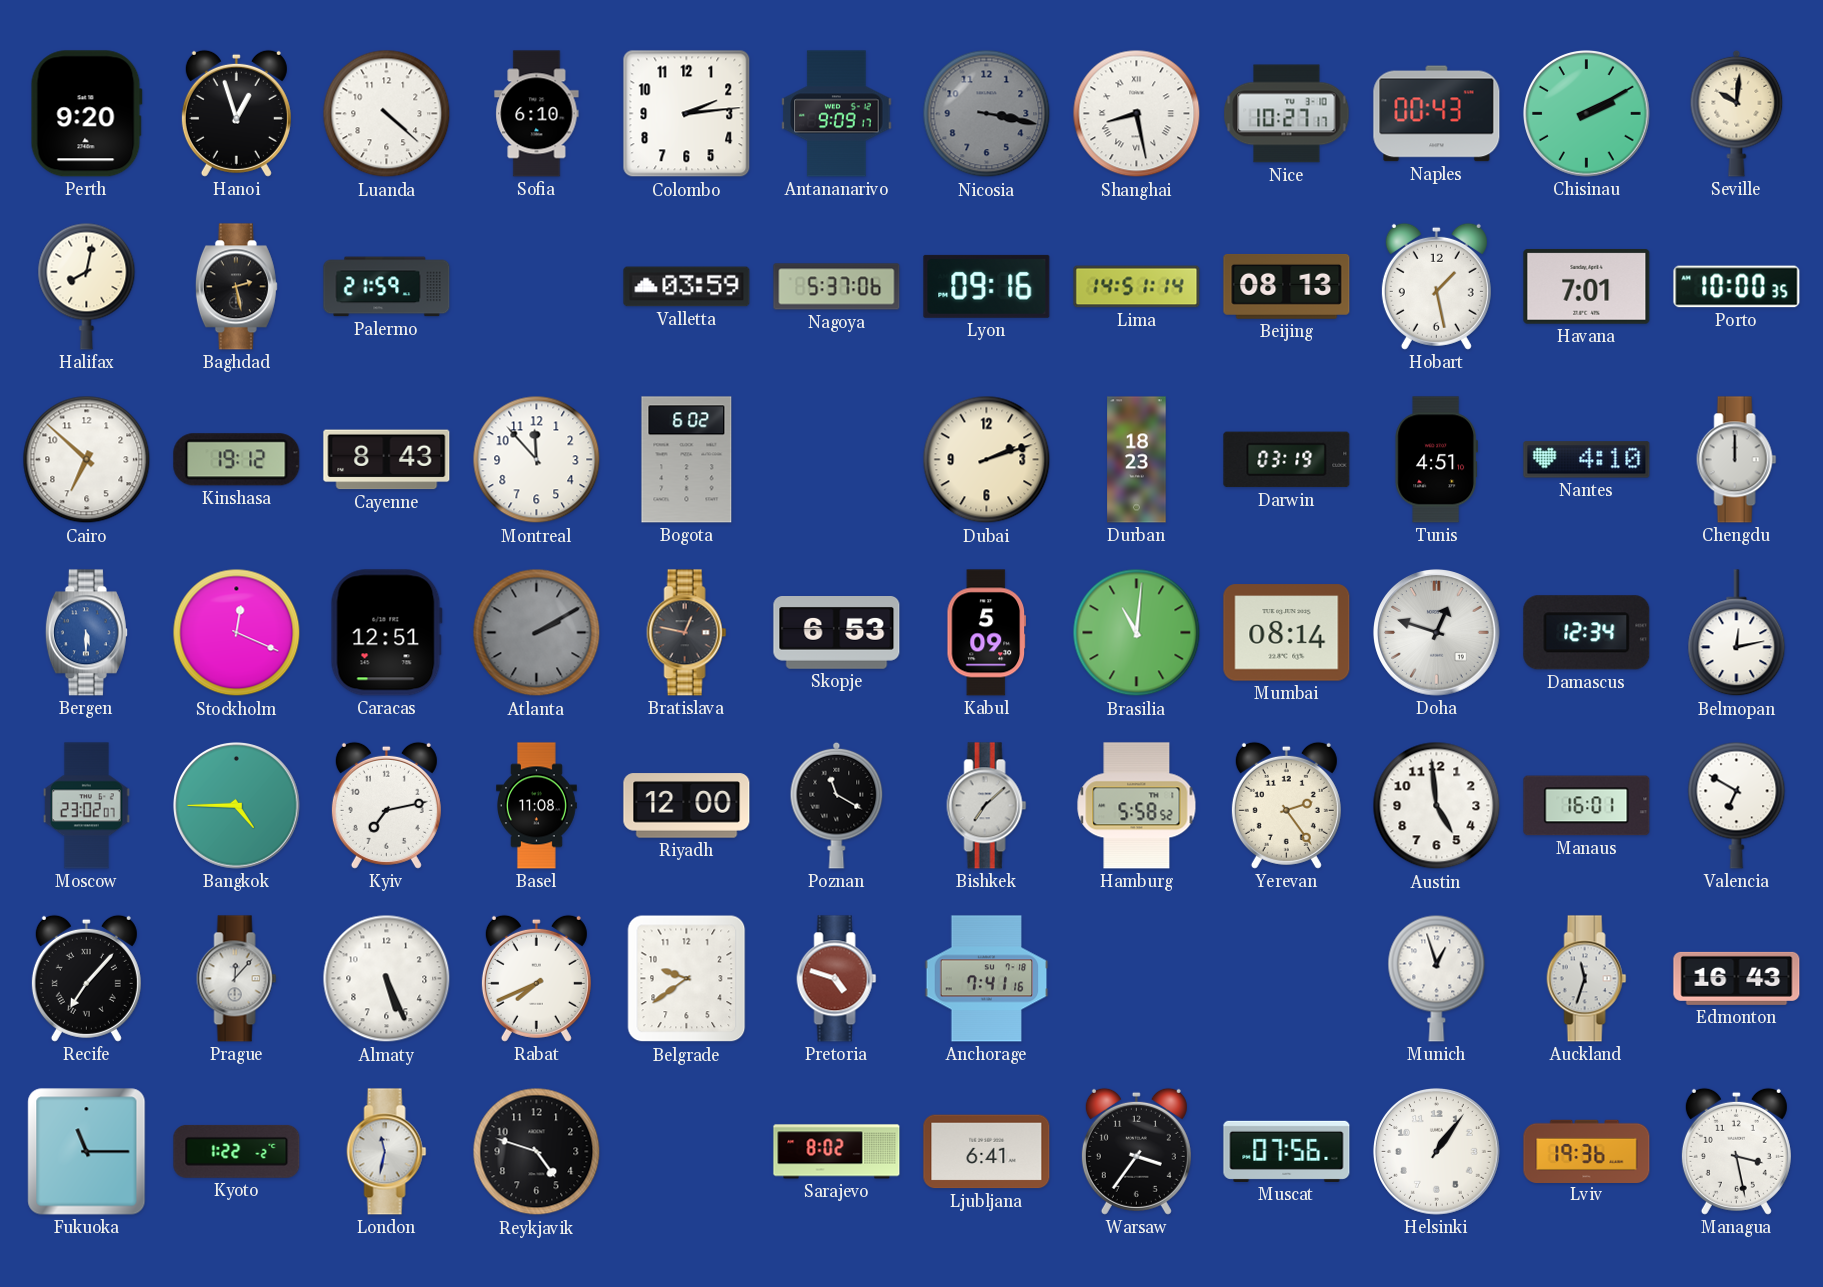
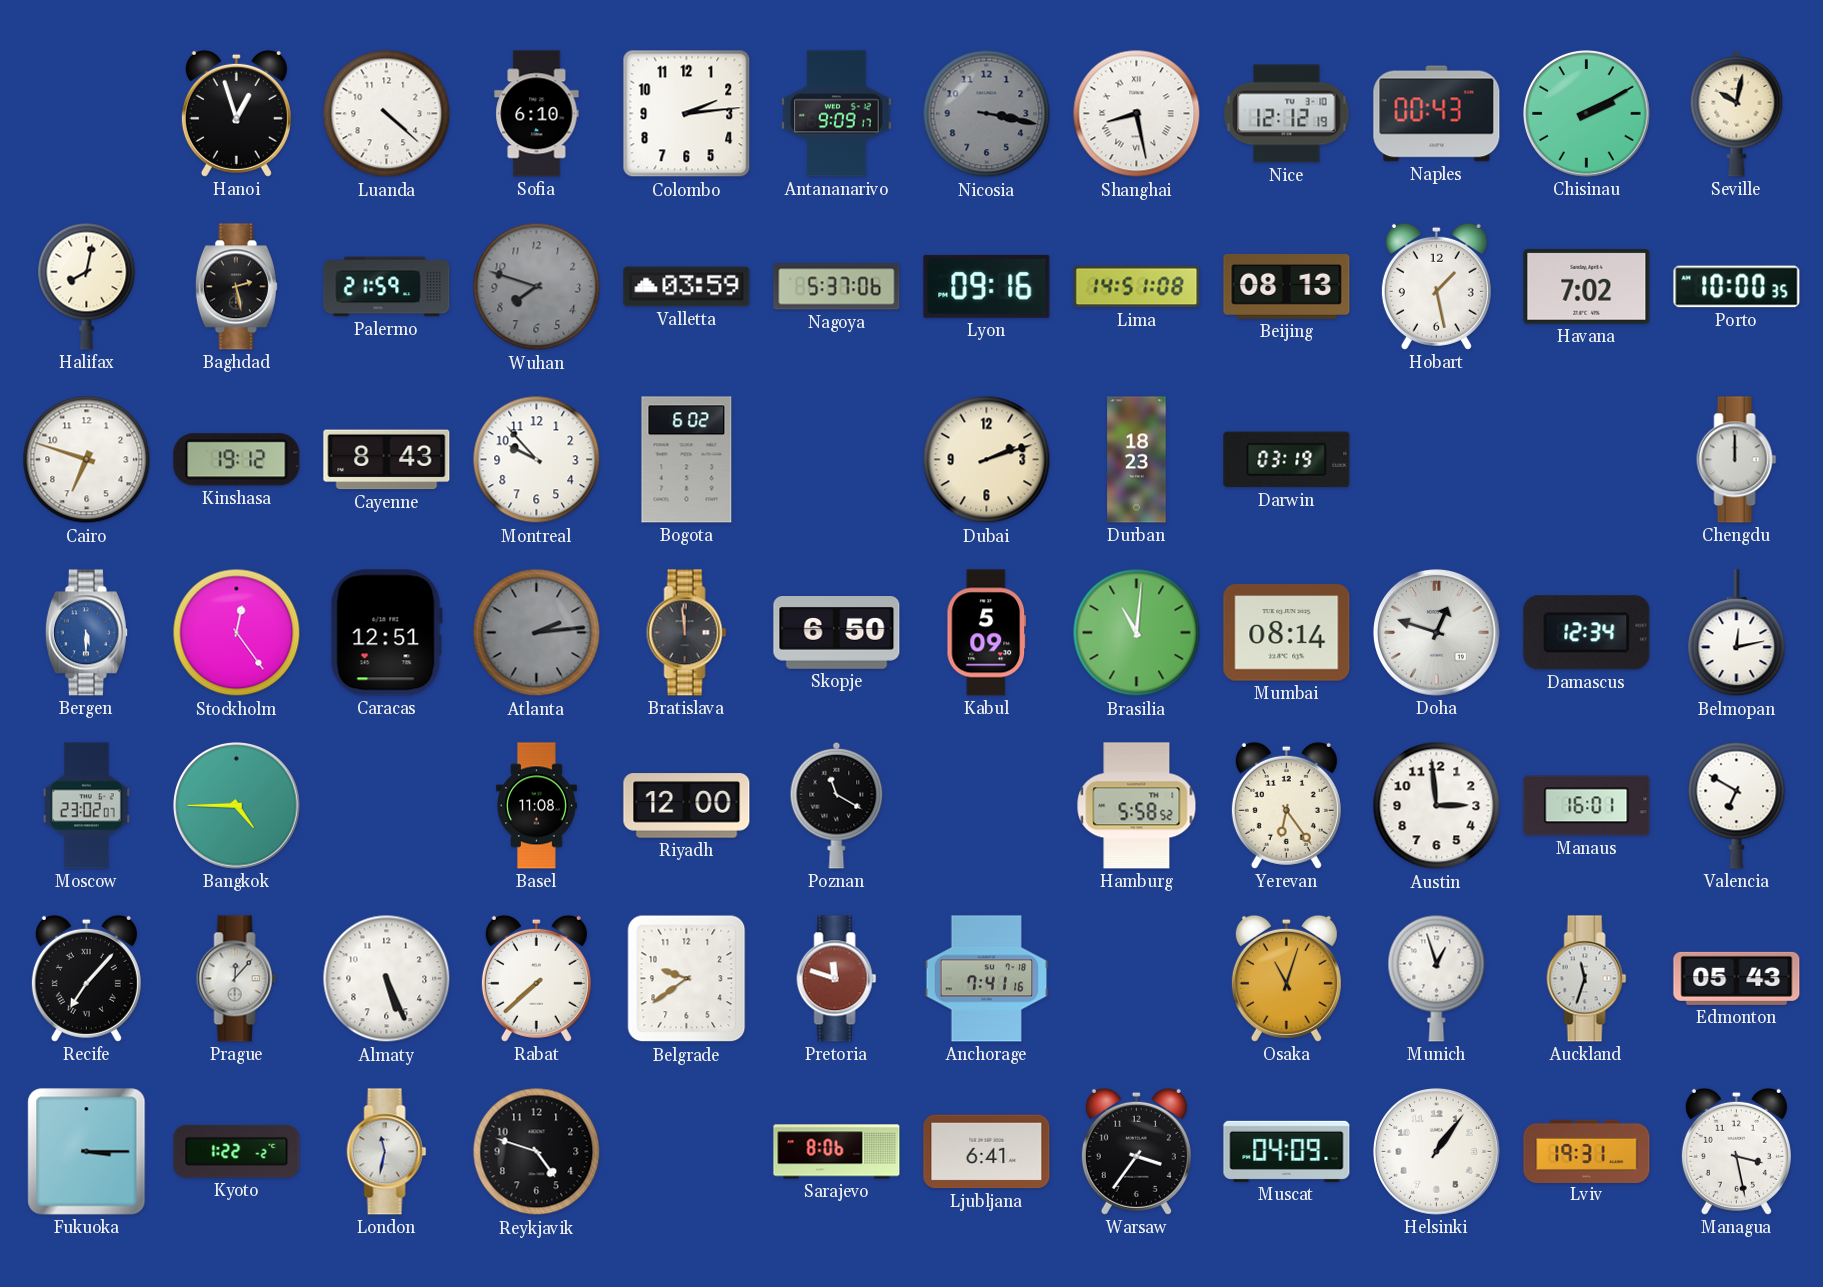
Perth: 9:20 -> none
Nice: 10:27 -> 12:12
Seville: 10:01 -> 10:02
Wuhan: none -> 7:48
Lima: 14:51:14 -> 14:51:08
Havana: 7:01 -> 7:02
Cairo: 6:52 -> 6:48
Montreal: 11:53 -> 9:53
Tunis: 4:51 -> none
Nantes: 4:10 -> none
Stockholm: 12:19 -> 12:24
Atlanta: 2:10 -> 2:14
Bratislava: 12:47 -> 11:59
Skopje: 6:53 -> 6:50
Kyiv: 7:13 -> none
Bishkek: 7:08 -> none
Yerevan: 2:24 -> 6:24
Austin: 4:59 -> 2:59
Rabat: 7:41 -> 7:38
Pretoria: 4:48 -> 11:48
Osaka: none -> 11:03
Edmonton: 16:43 -> 05:43
Fukuoka: 11:15 -> 3:15
Sarajevo: 8:02 -> 8:06
Muscat: 07:56 -> 04:09
Lviv: 19:36 -> 19:31
